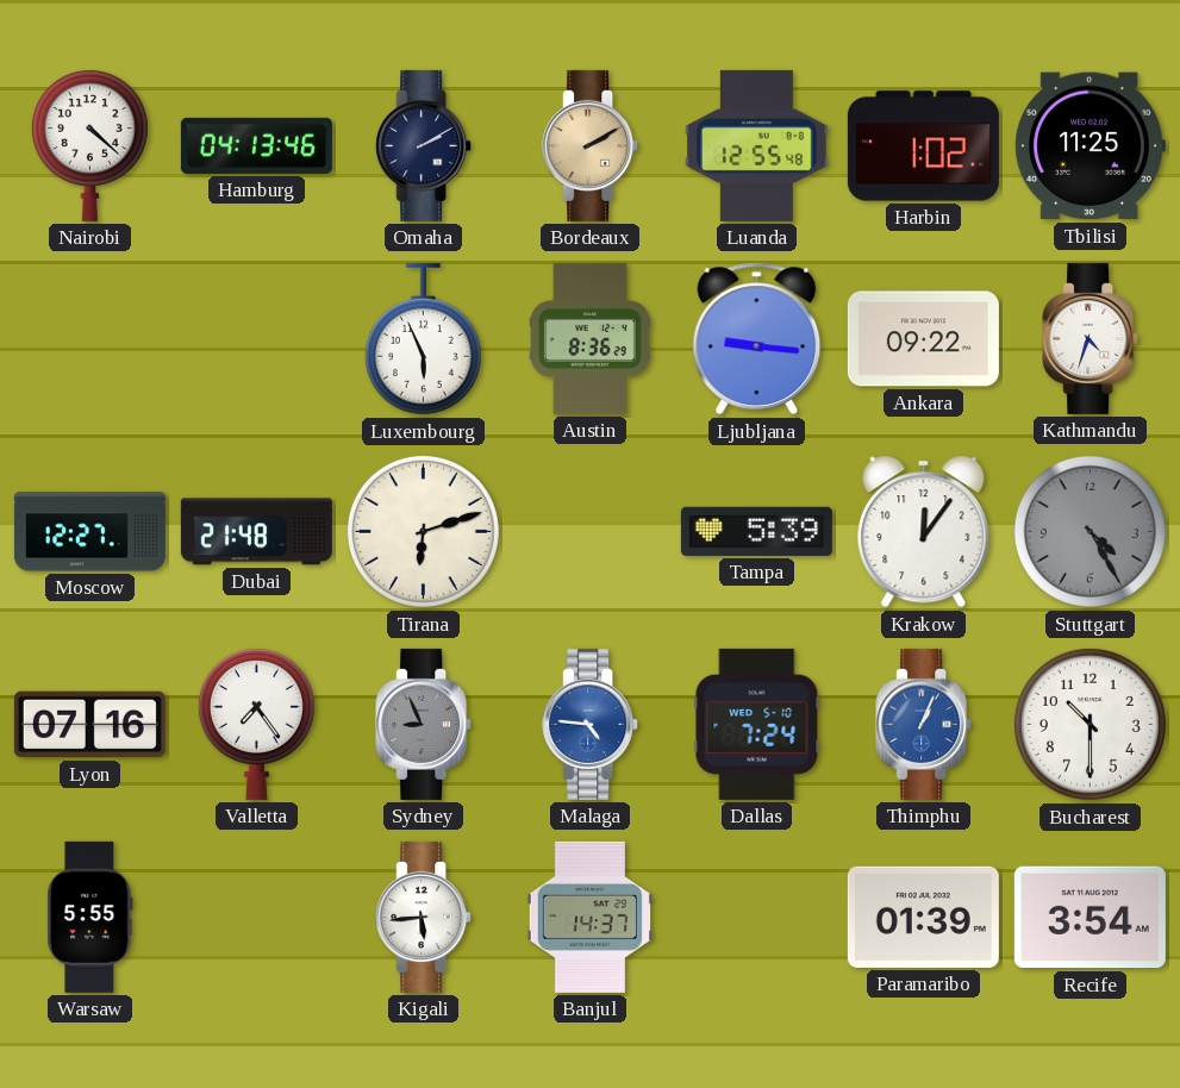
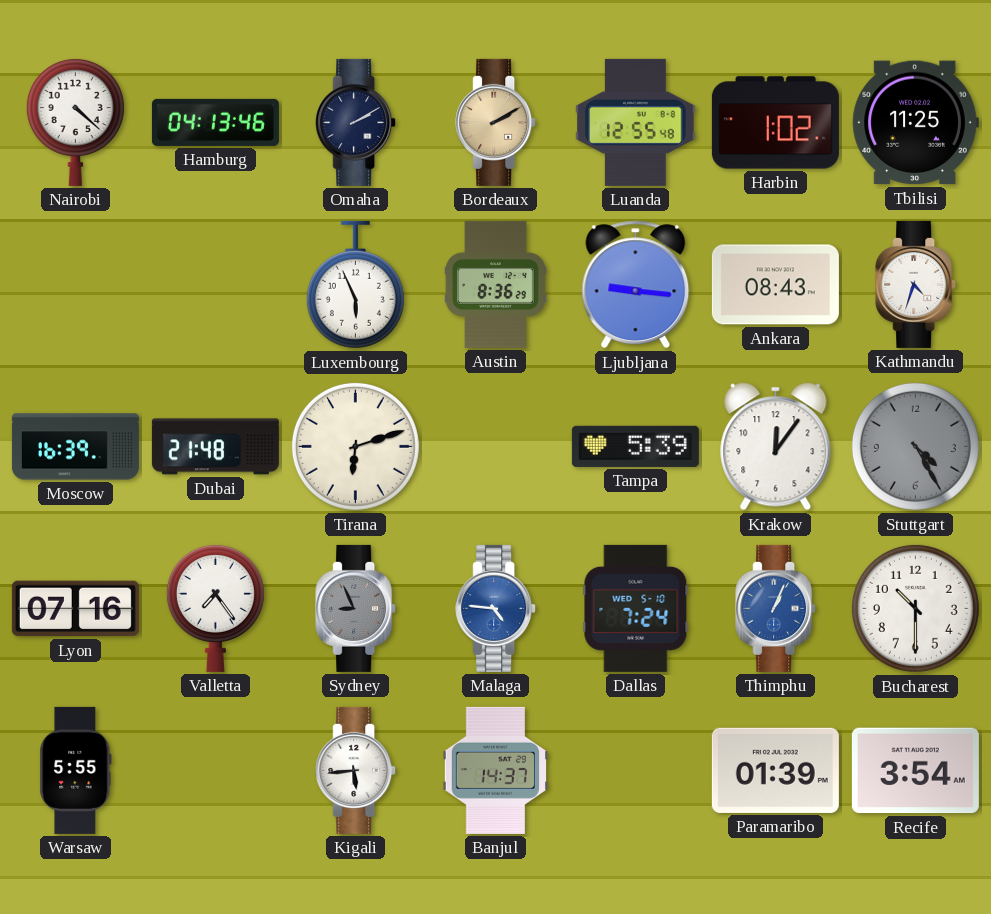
Ankara: 09:22 -> 08:43
Moscow: 12:27 -> 16:39
